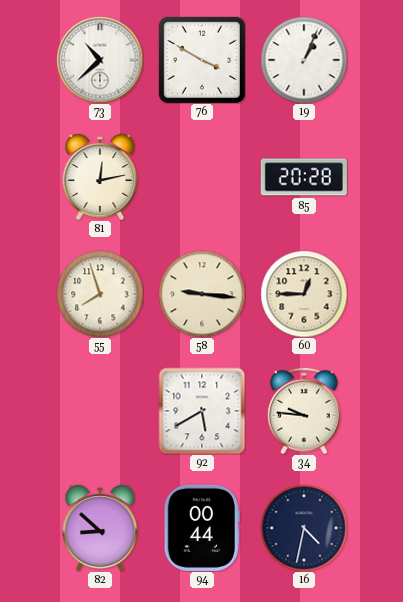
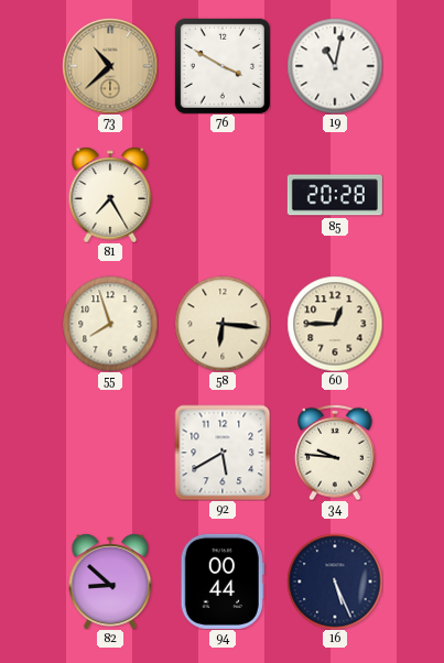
73 dial: white -> champagne
19: 1:04 -> 11:02
81: 12:13 -> 7:25
58: 9:16 -> 6:16
16: 4:32 -> 5:26
